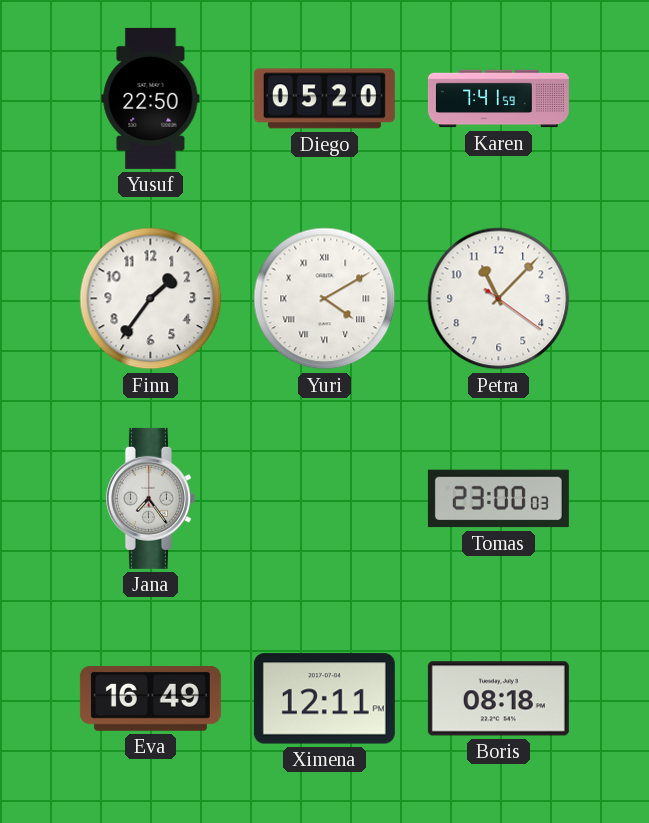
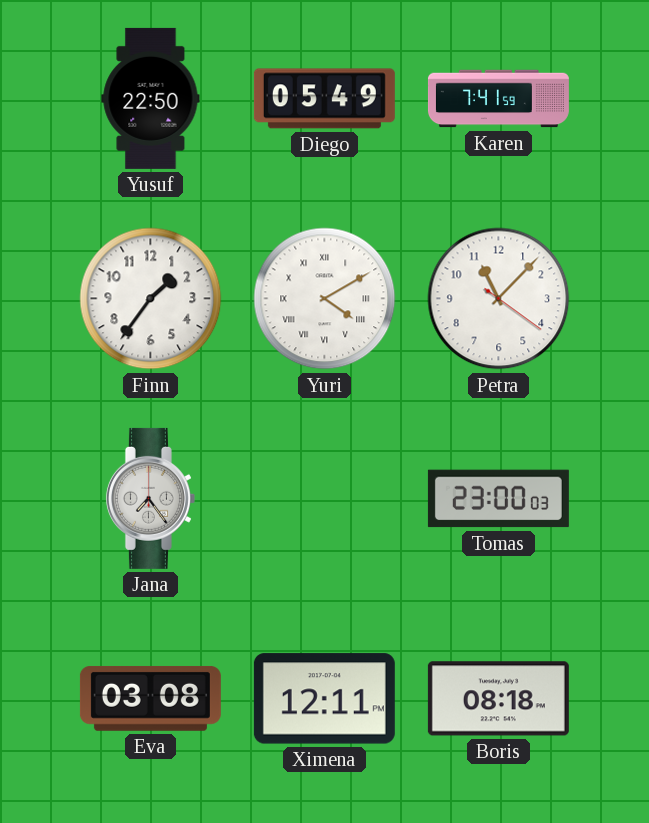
Diego: 05:20 -> 05:49
Eva: 16:49 -> 03:08
